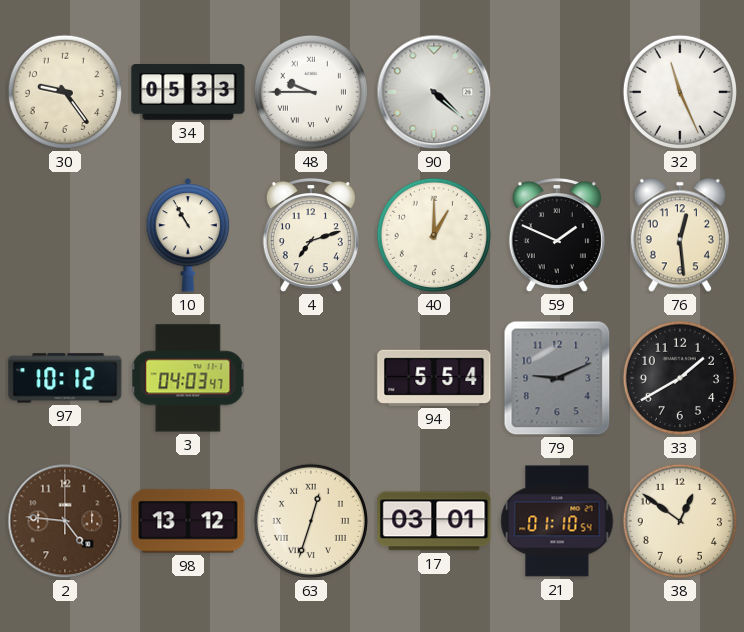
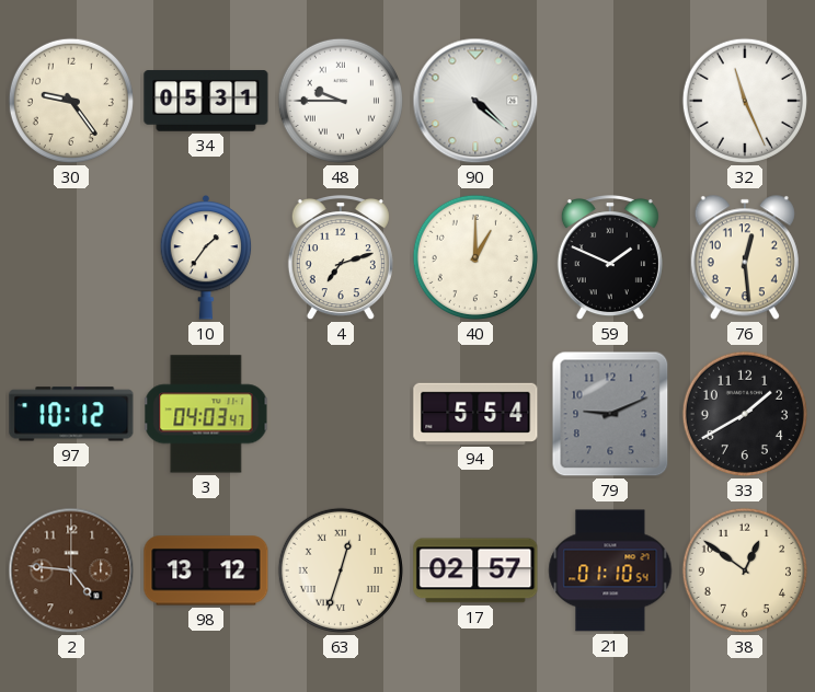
34: 05:33 -> 05:31
10: 10:55 -> 1:36
17: 03:01 -> 02:57
